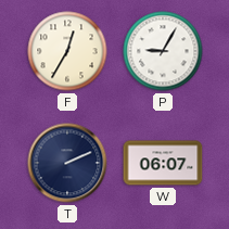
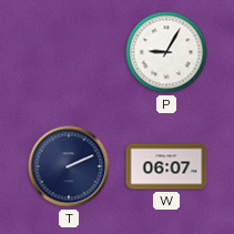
F: 12:35 -> none
